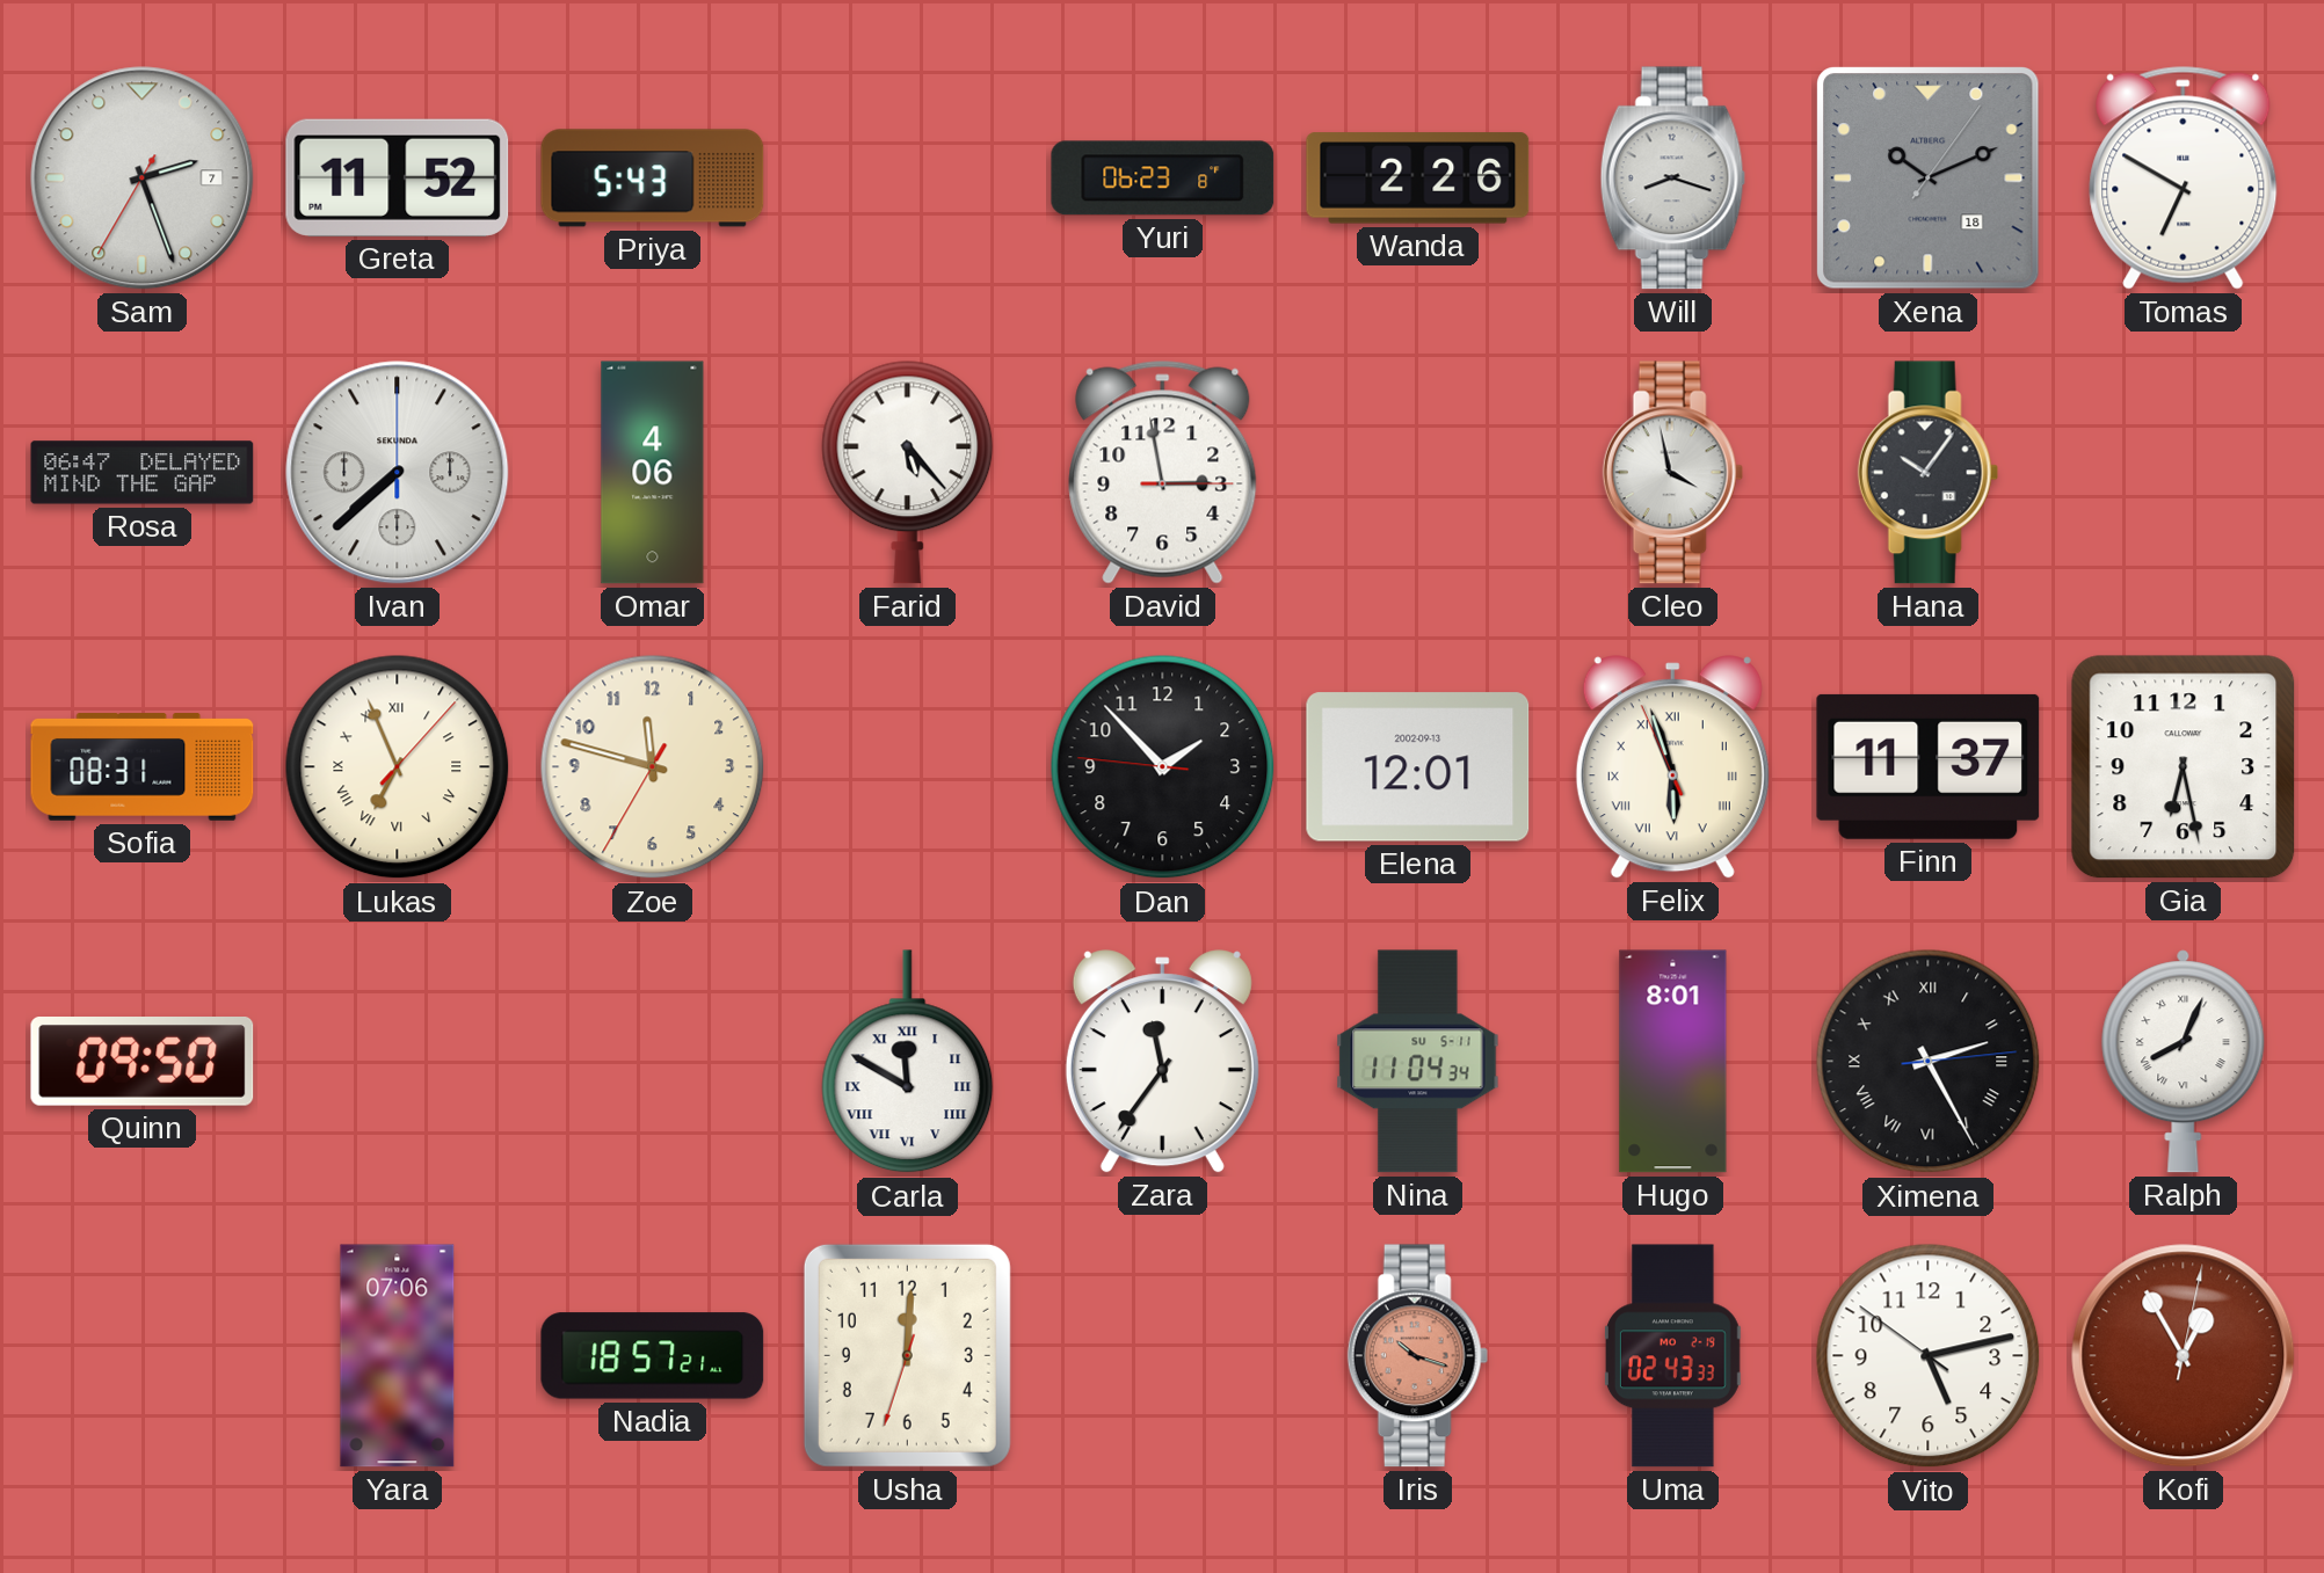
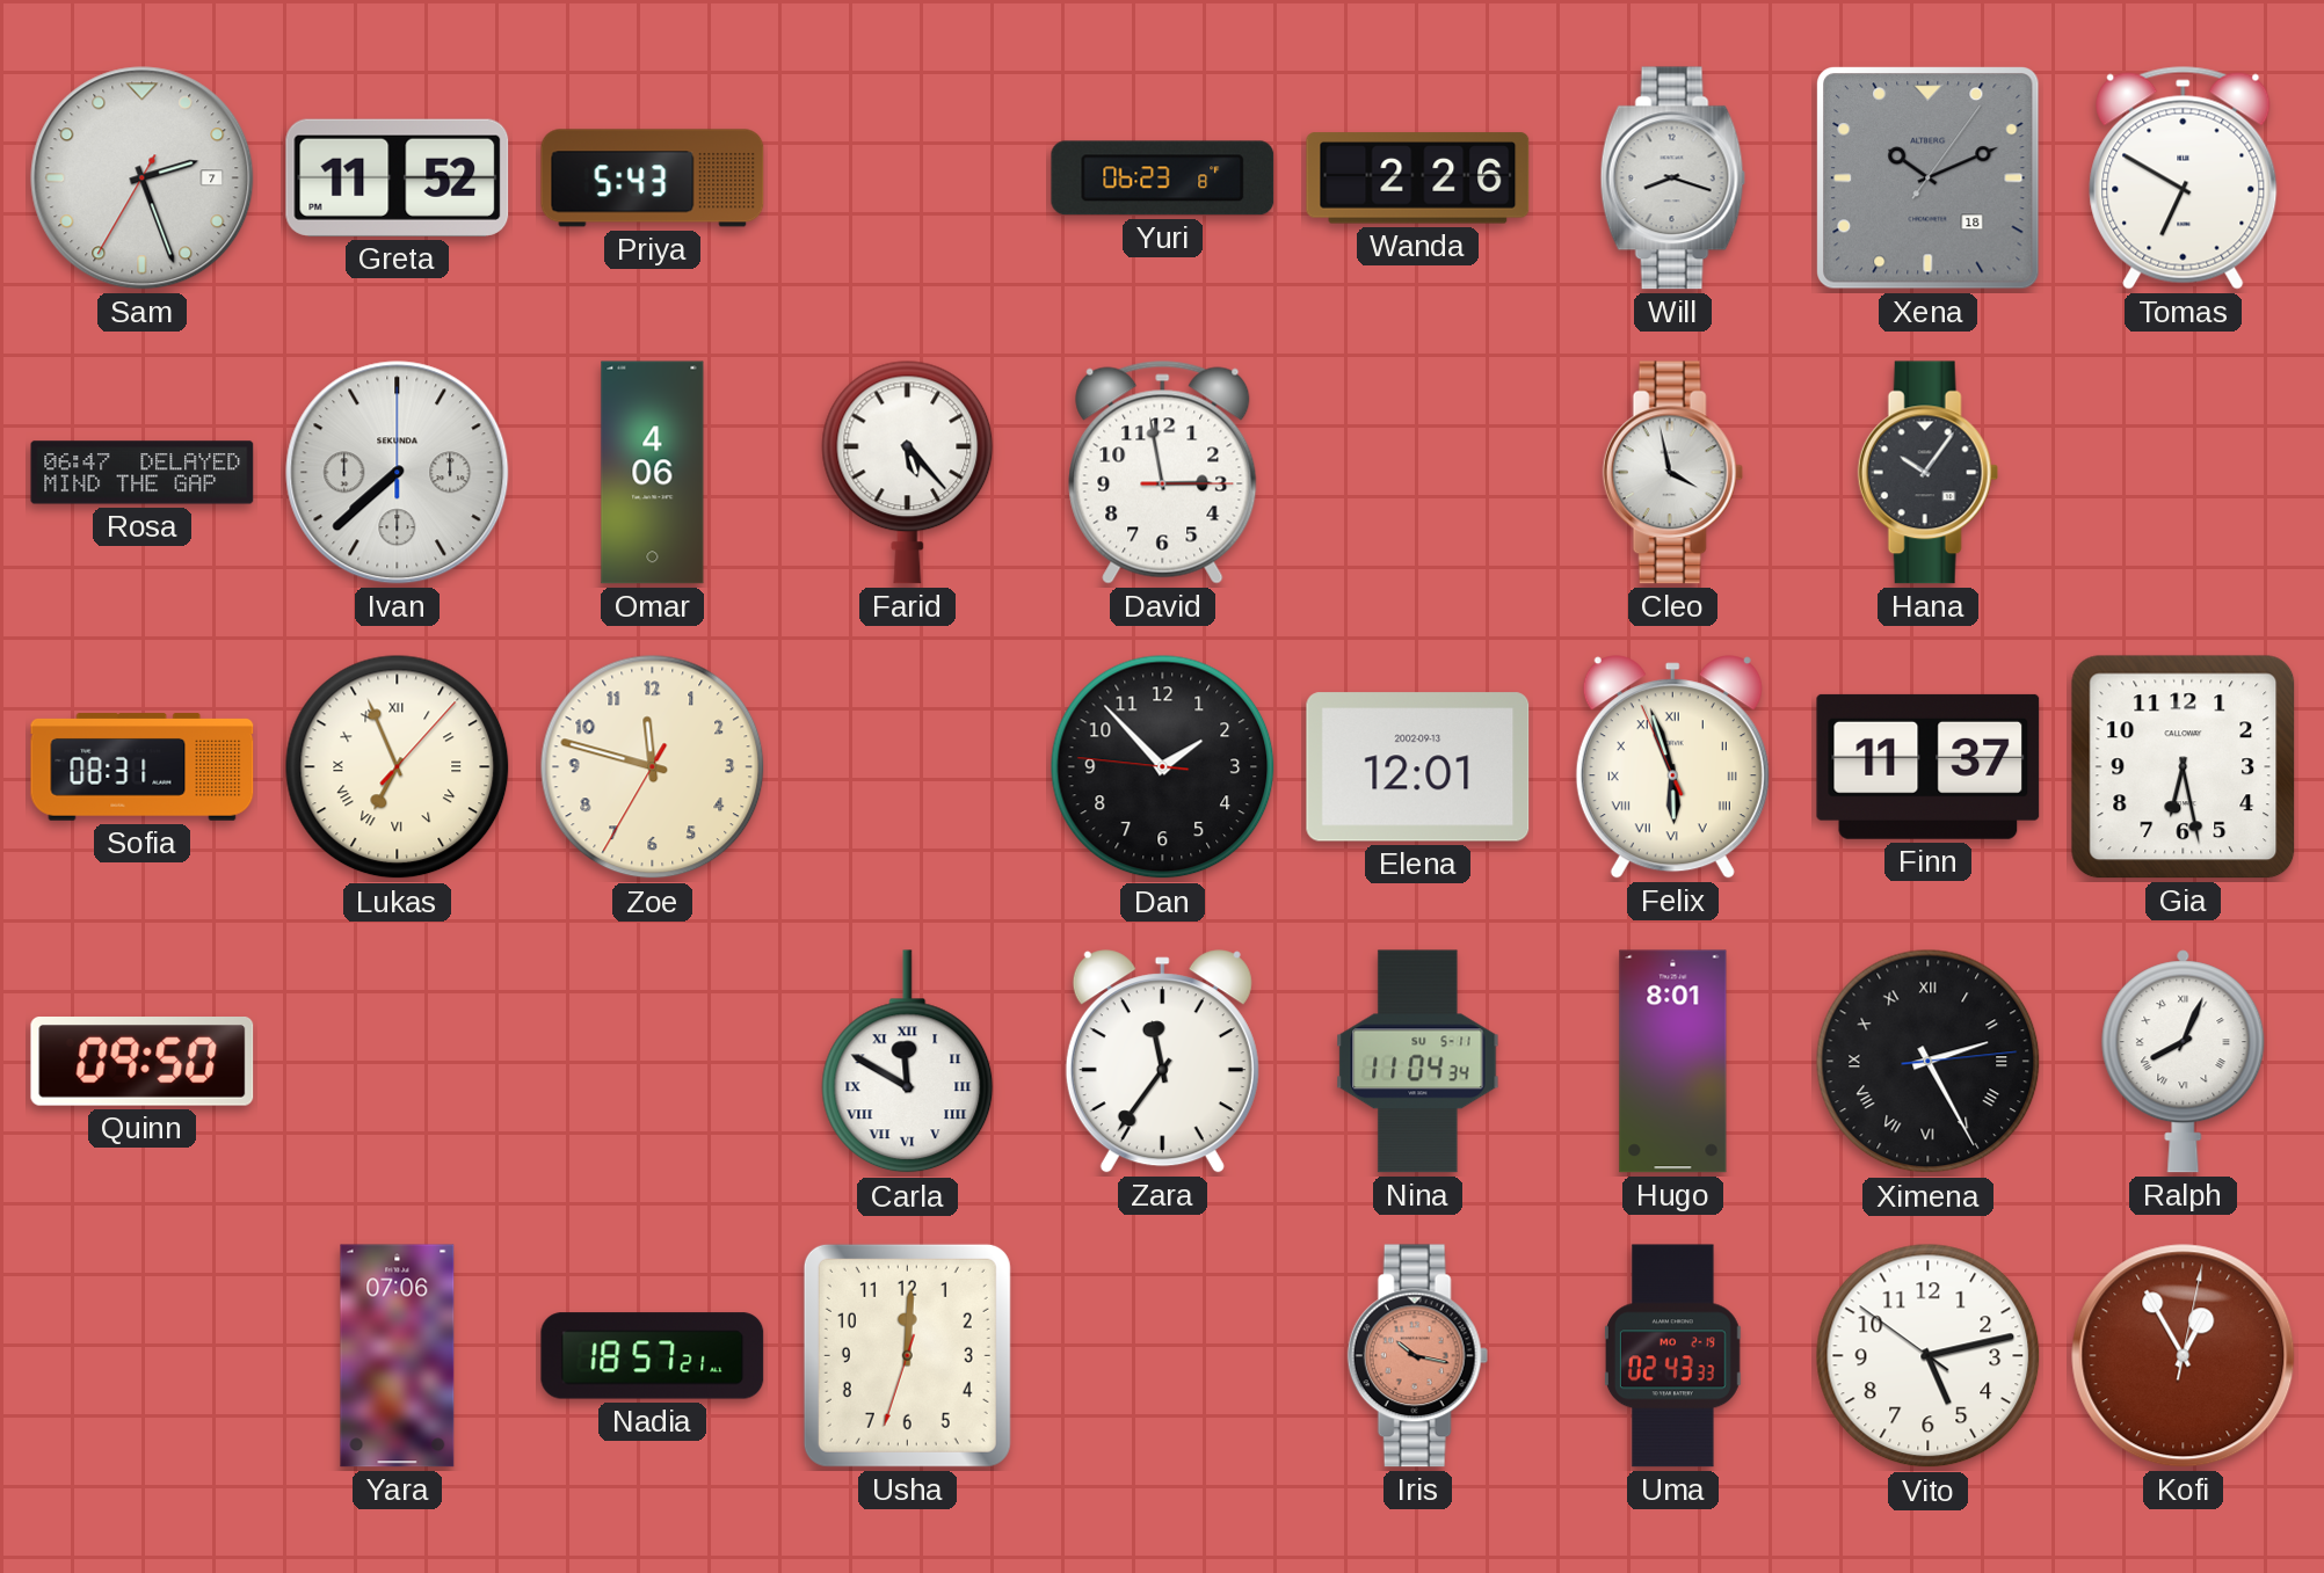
Iris: 10:18 -> 10:17
